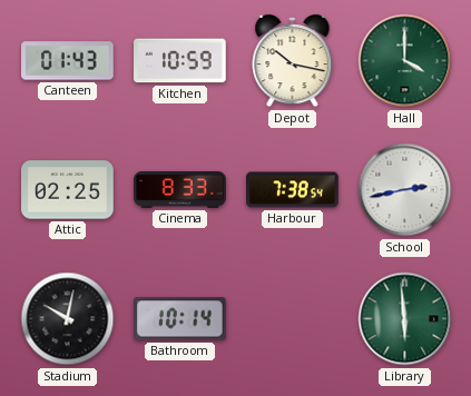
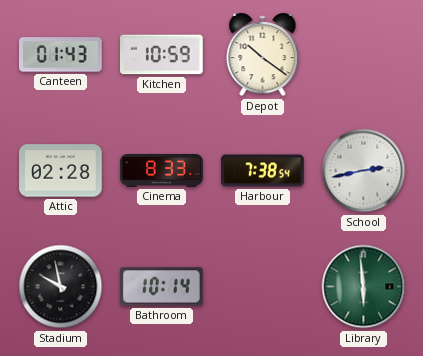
Depot: 10:17 -> 10:21
Hall: 4:00 -> none
Attic: 02:25 -> 02:28
Stadium: 10:02 -> 9:58
